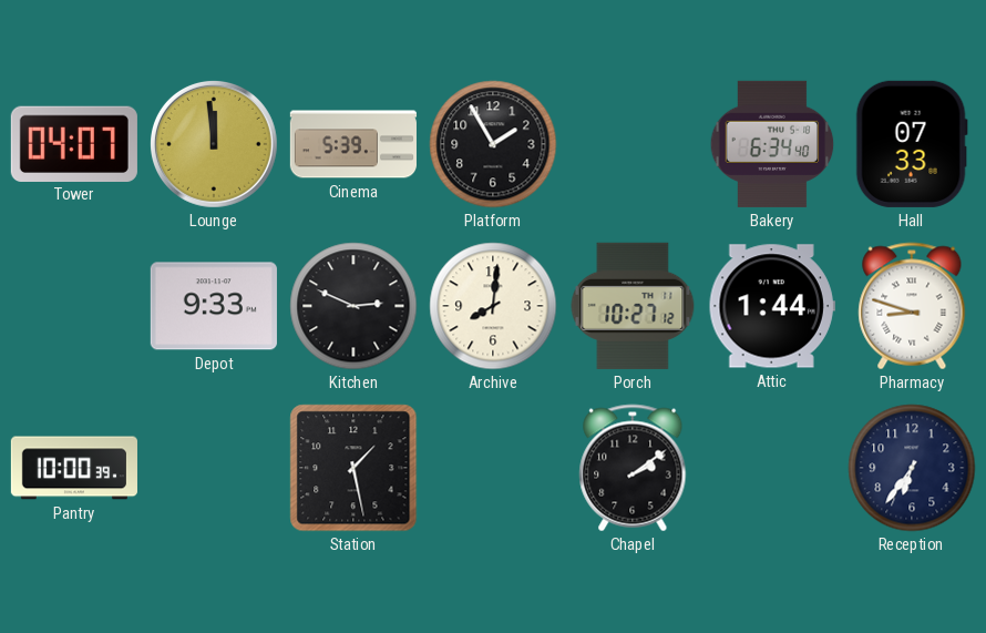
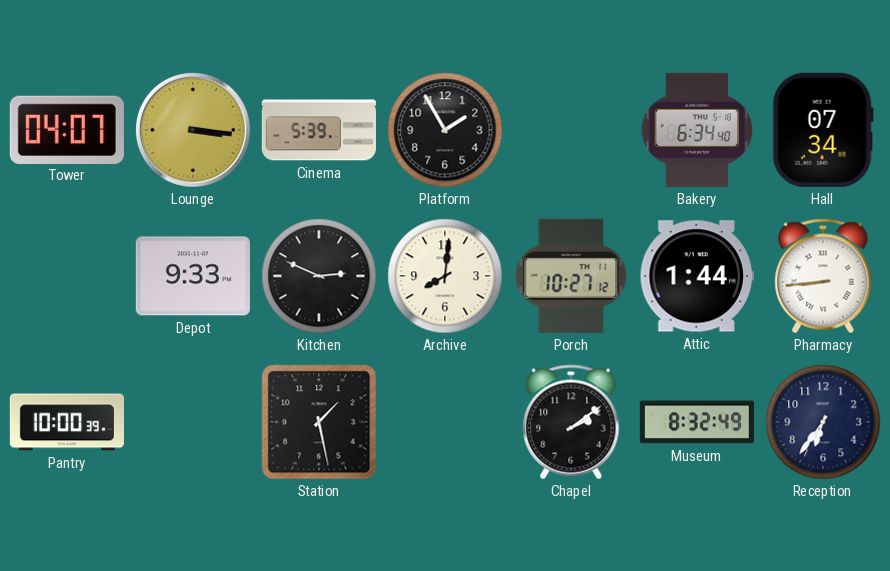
Lounge: 11:59 -> 3:16
Hall: 07:33 -> 07:34
Pharmacy: 8:48 -> 8:44
Museum: none -> 8:32
